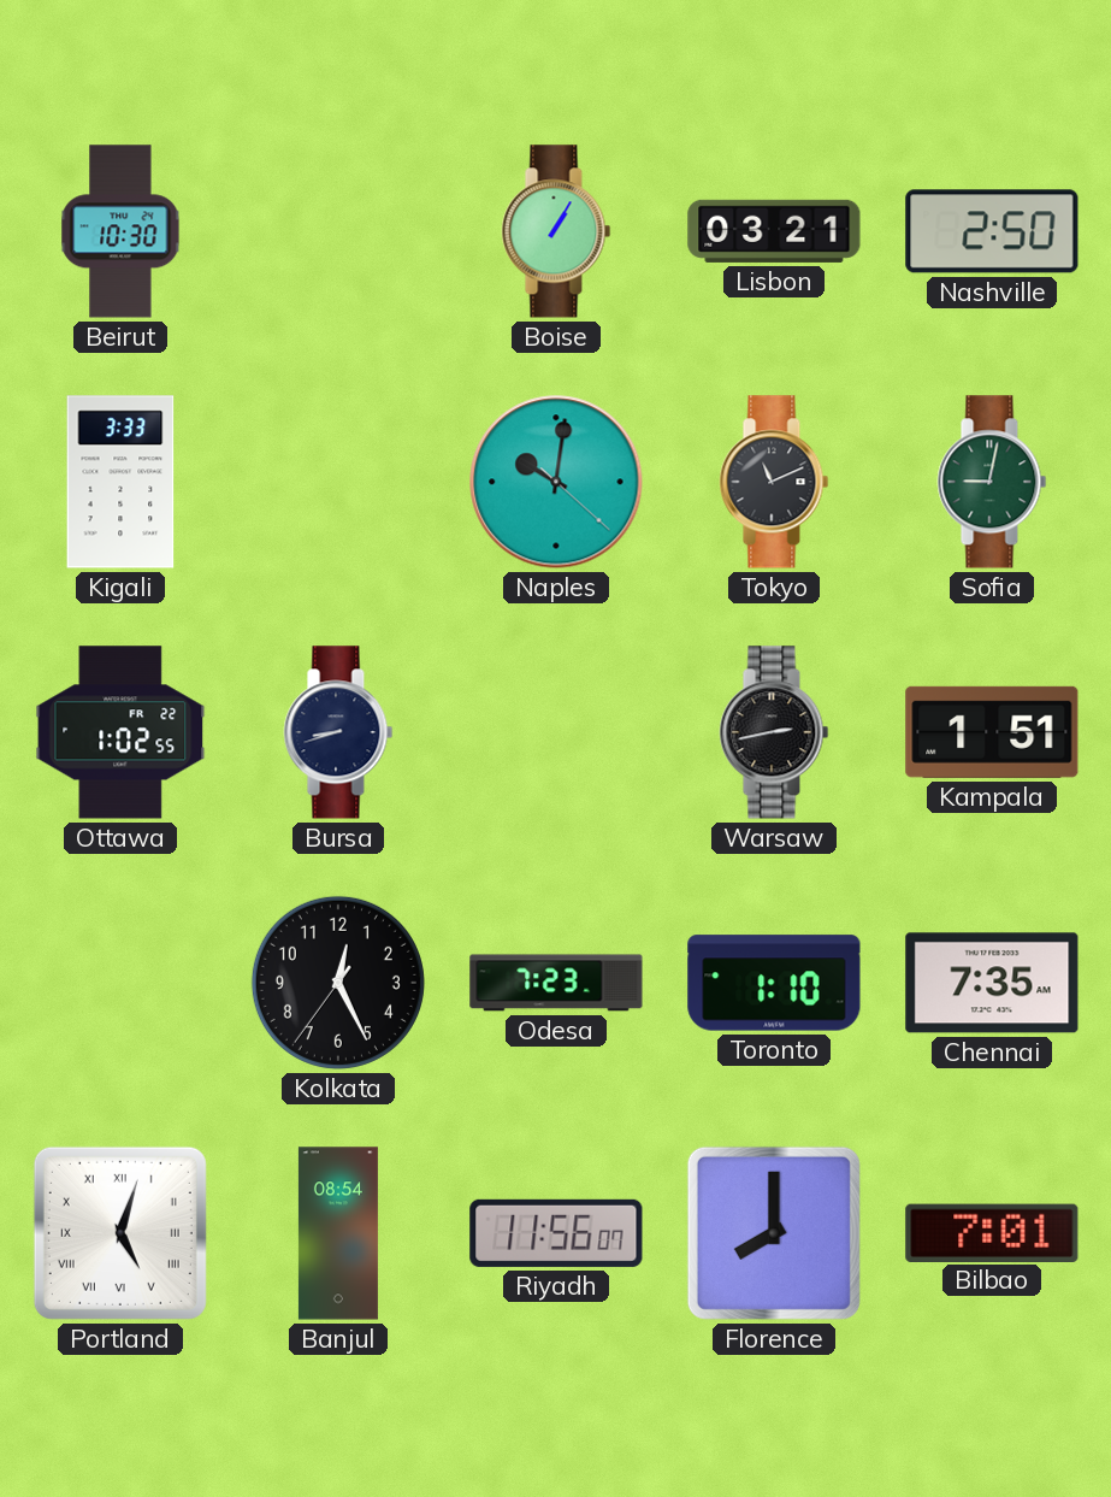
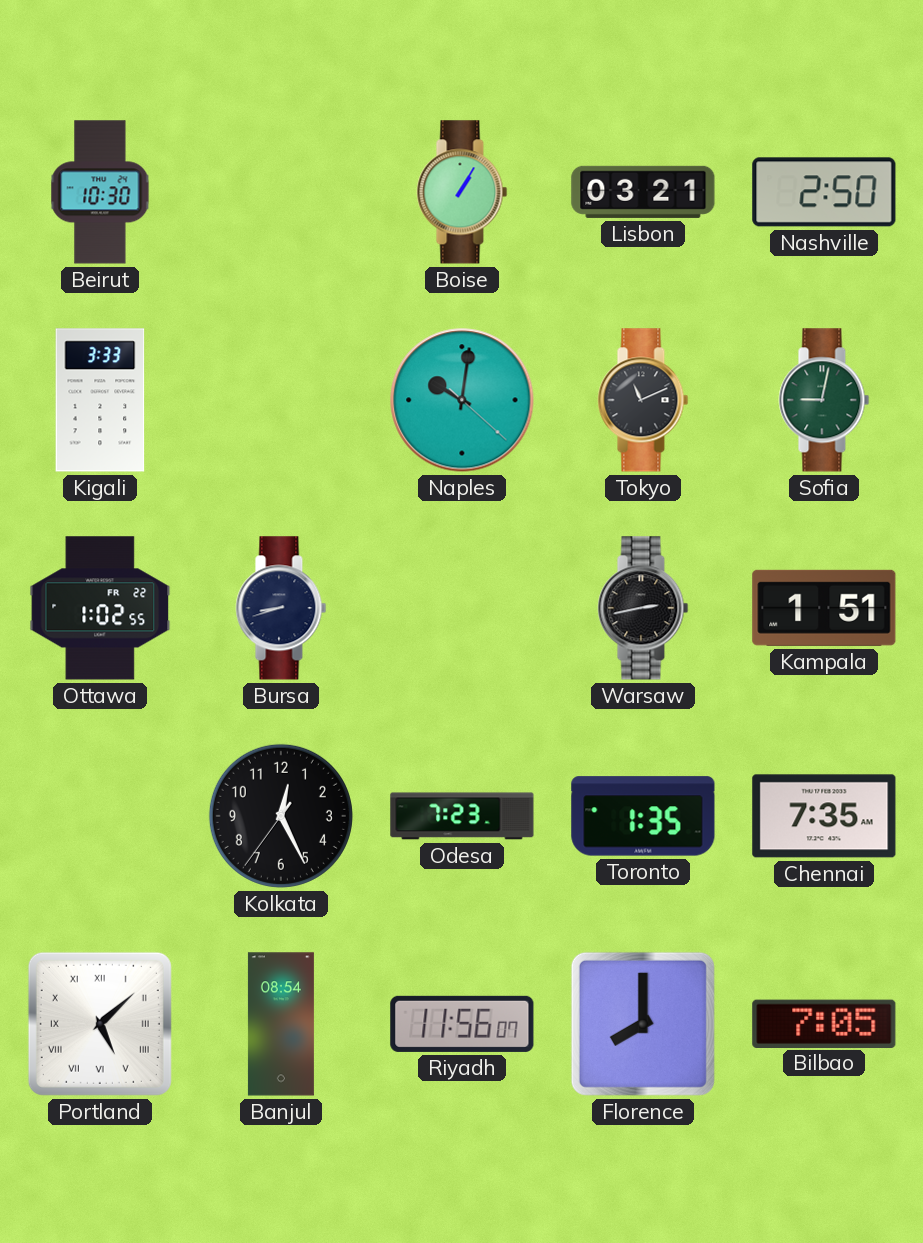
Toronto: 1:10 -> 1:35
Portland: 5:03 -> 5:08
Bilbao: 7:01 -> 7:05
